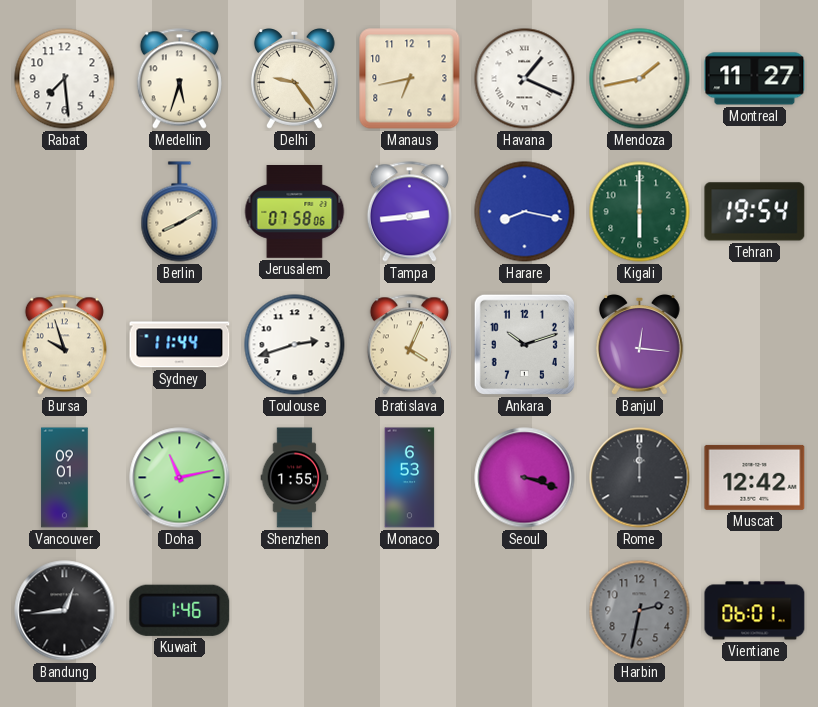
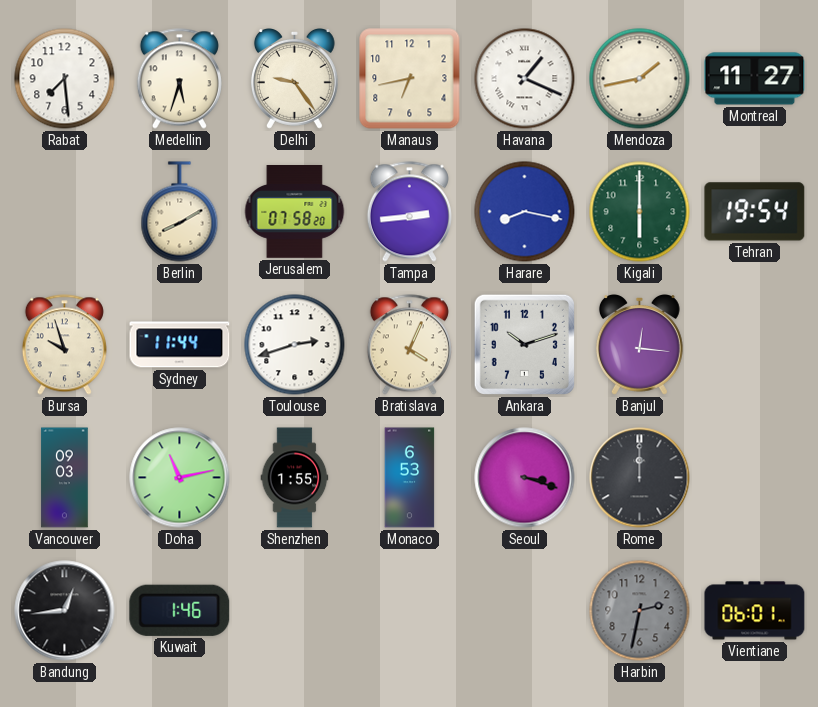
Jerusalem: 07:58:06 -> 07:58:20
Vancouver: 09:01 -> 09:03
Muscat: 12:42 -> none
